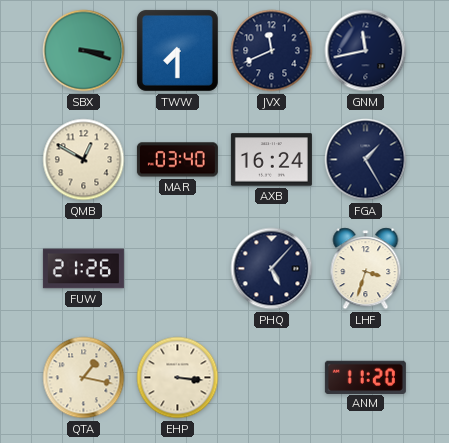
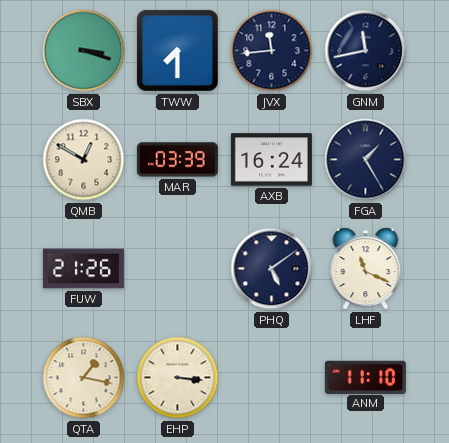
JVX: 11:41 -> 11:44
MAR: 03:40 -> 03:39
PHQ: 5:07 -> 5:09
LHF: 3:33 -> 11:19
ANM: 11:20 -> 11:10
